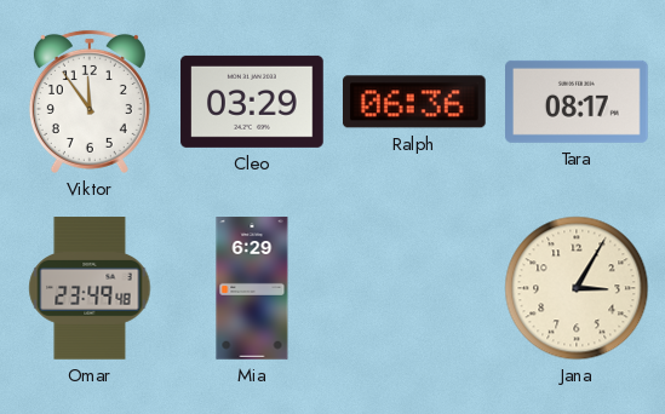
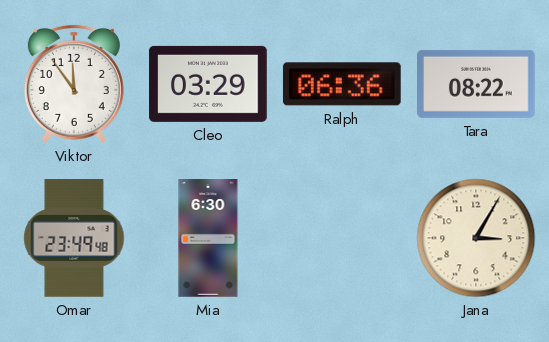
Tara: 08:17 -> 08:22
Mia: 6:29 -> 6:30
